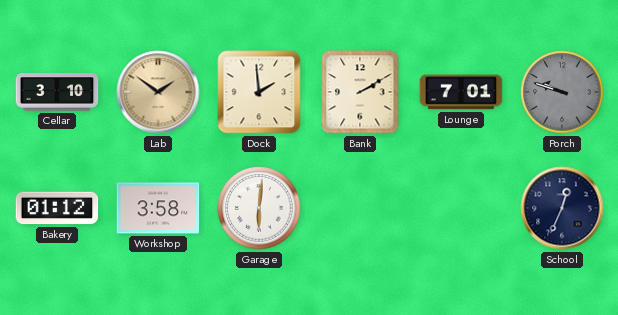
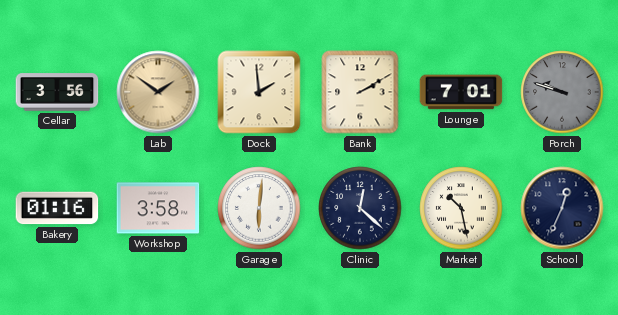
Cellar: 3:10 -> 3:56
Bakery: 01:12 -> 01:16
Clinic: none -> 12:22
Market: none -> 10:28
